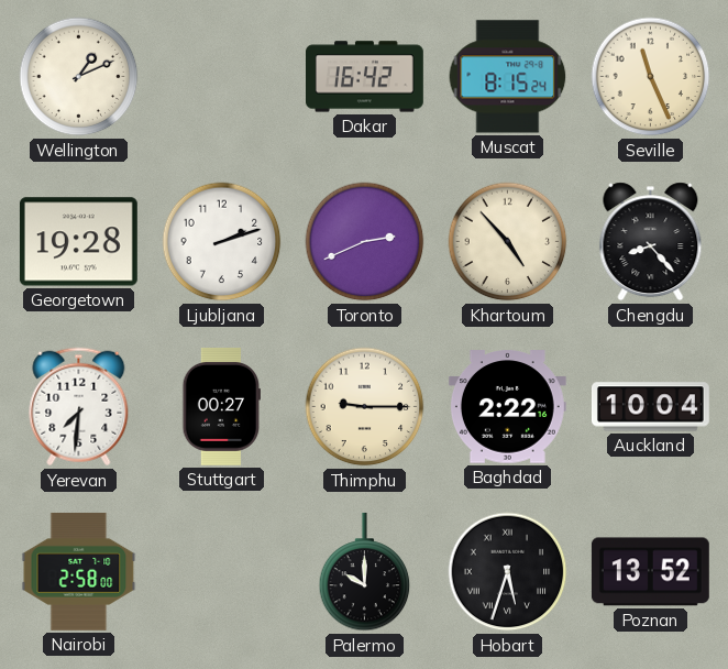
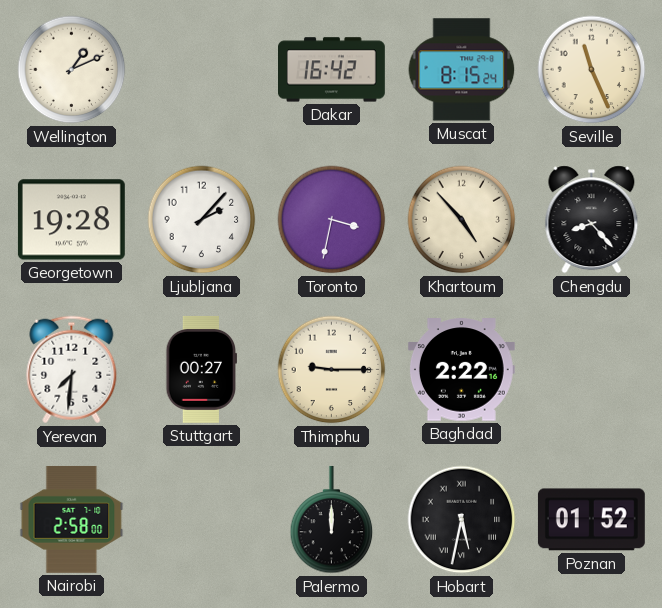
Ljubljana: 2:12 -> 2:07
Toronto: 2:41 -> 3:32
Auckland: 10:04 -> none
Palermo: 10:00 -> 12:00
Hobart: 5:33 -> 5:32
Poznan: 13:52 -> 01:52
